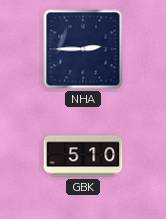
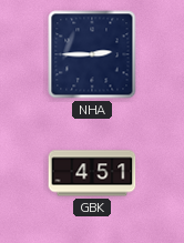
GBK: 5:10 -> 4:51
